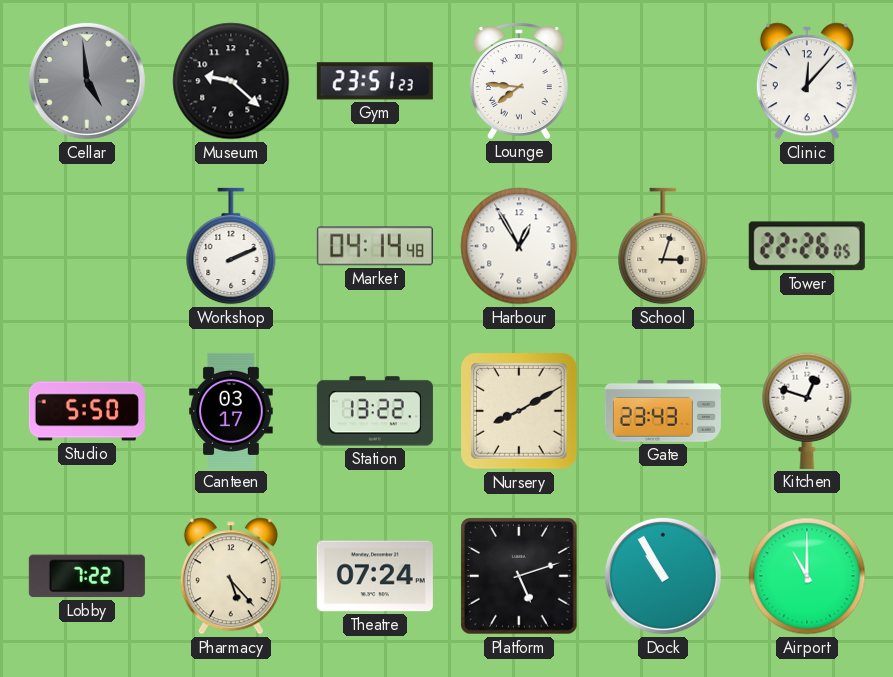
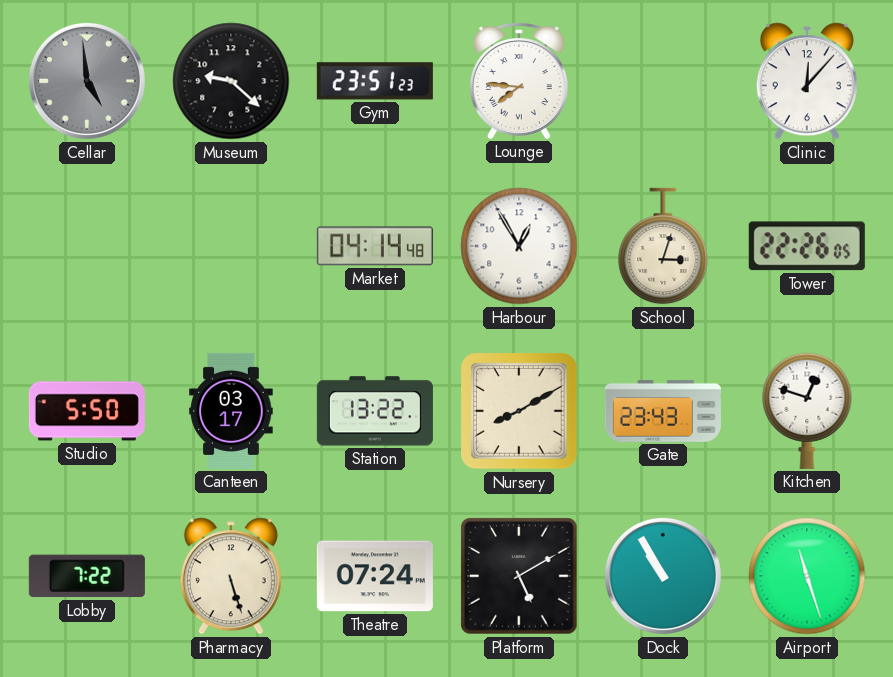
Workshop: 2:11 -> none
Pharmacy: 5:23 -> 5:27
Platform: 5:12 -> 5:10
Airport: 11:00 -> 11:27
